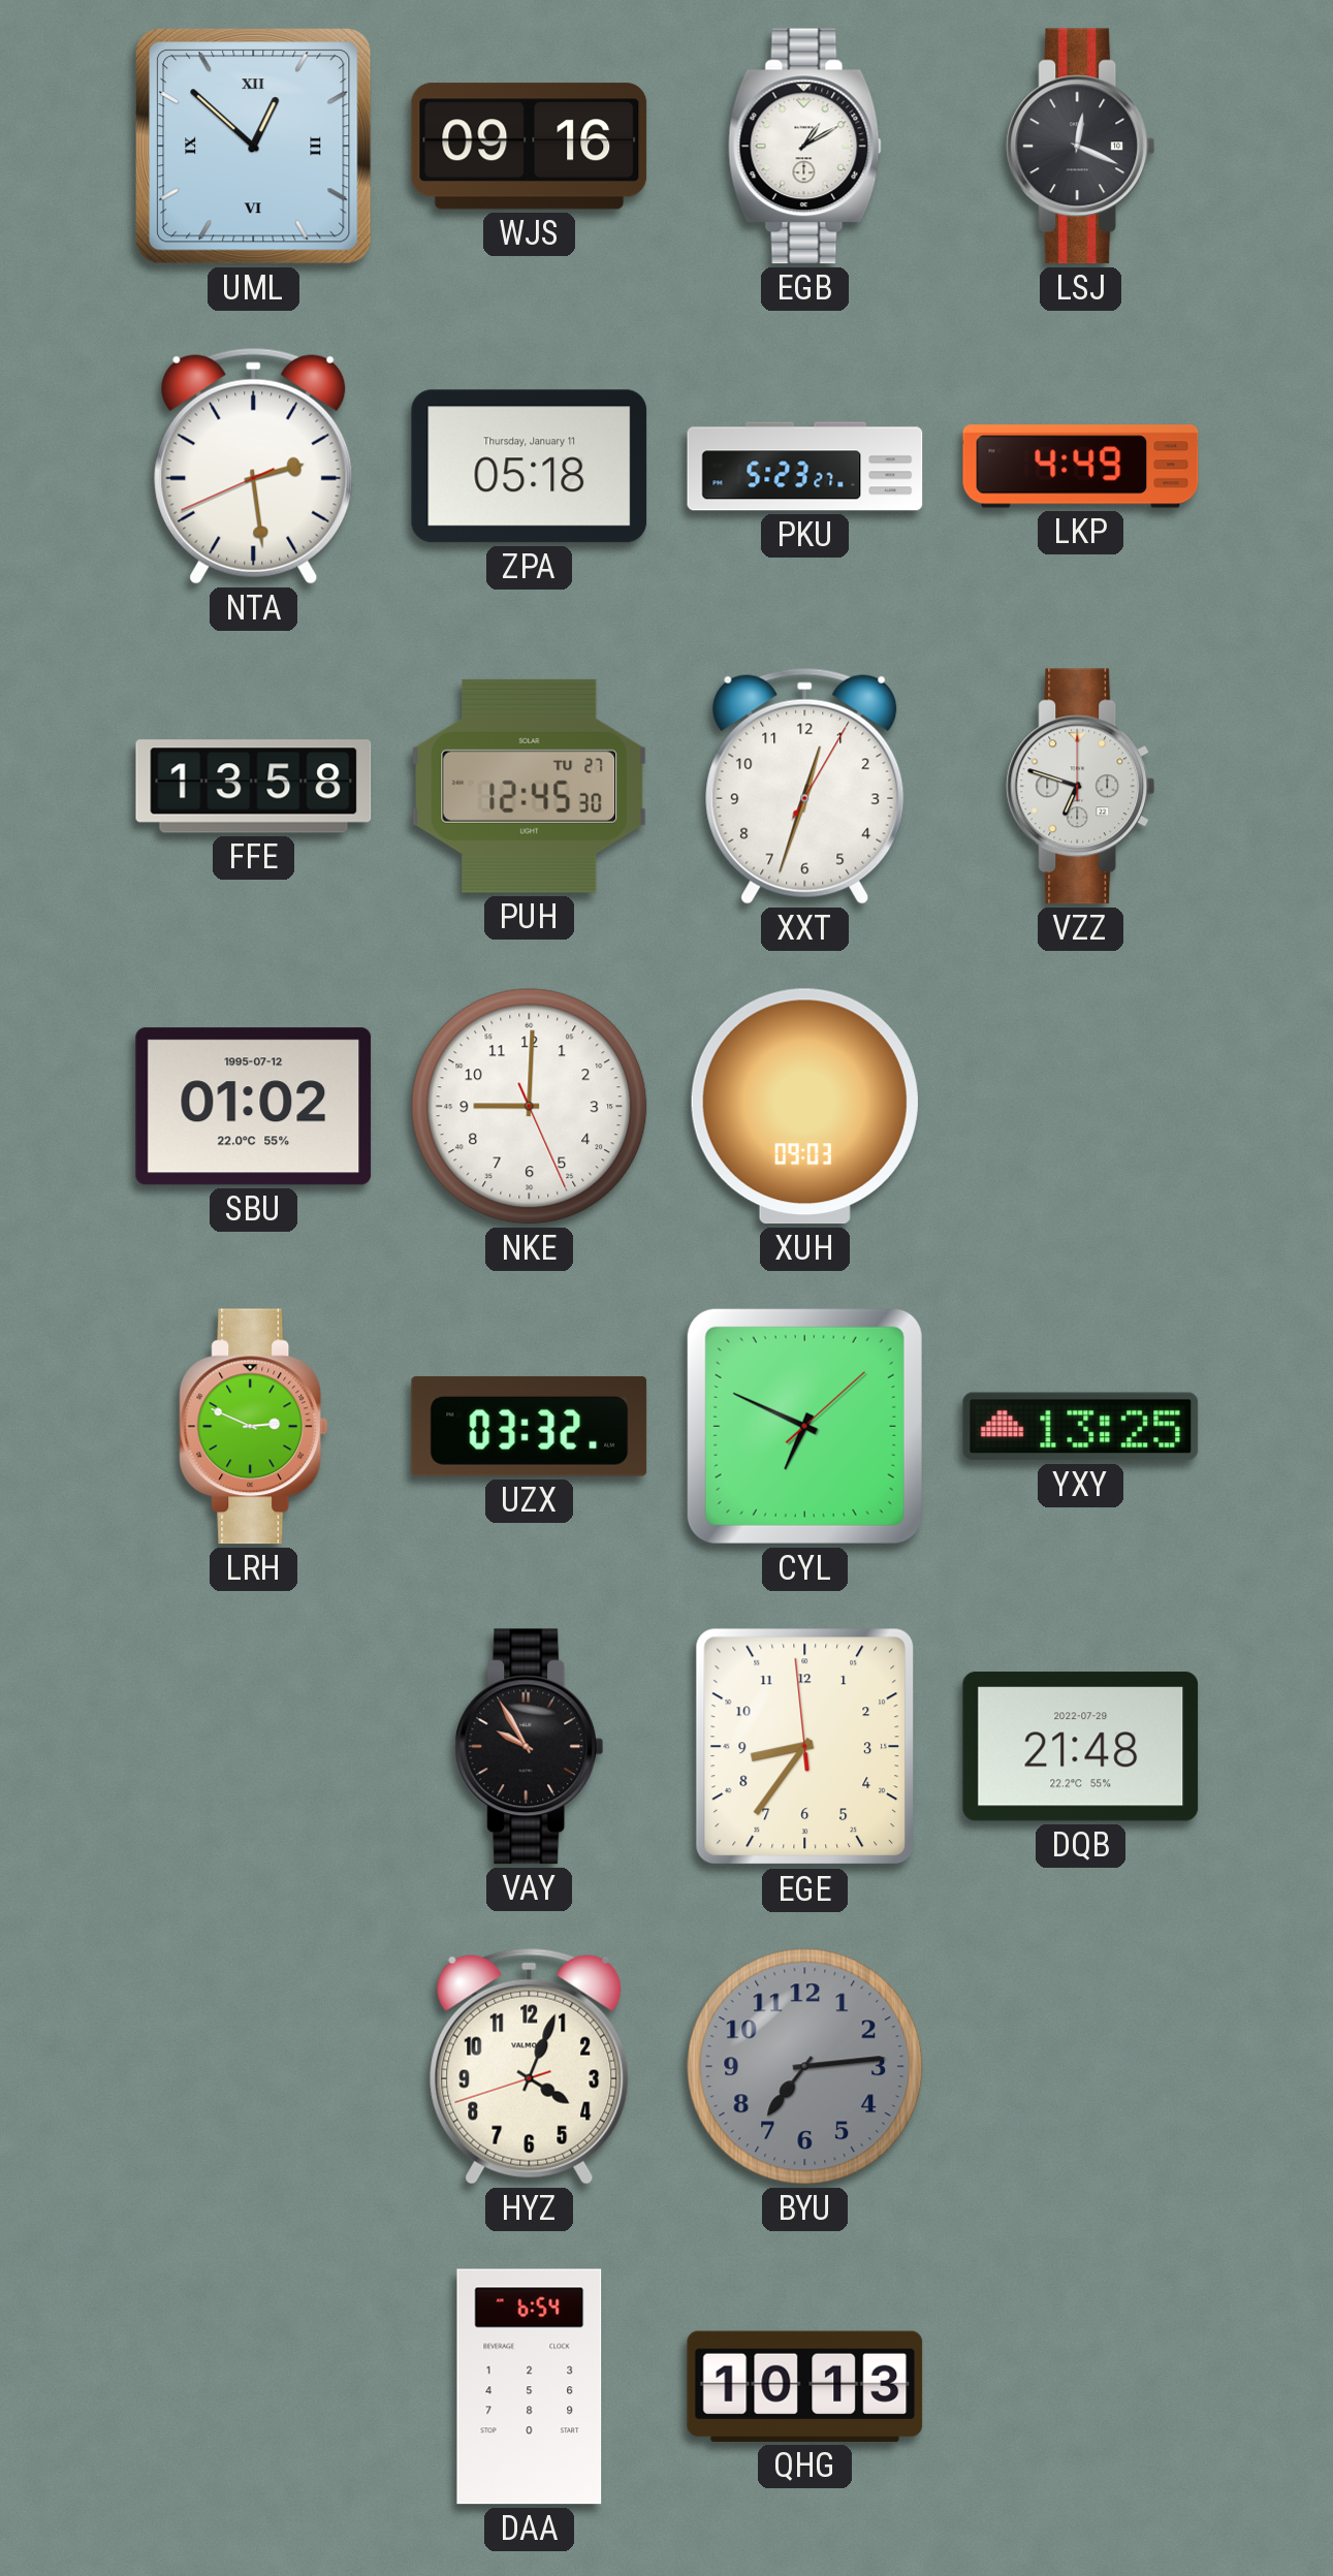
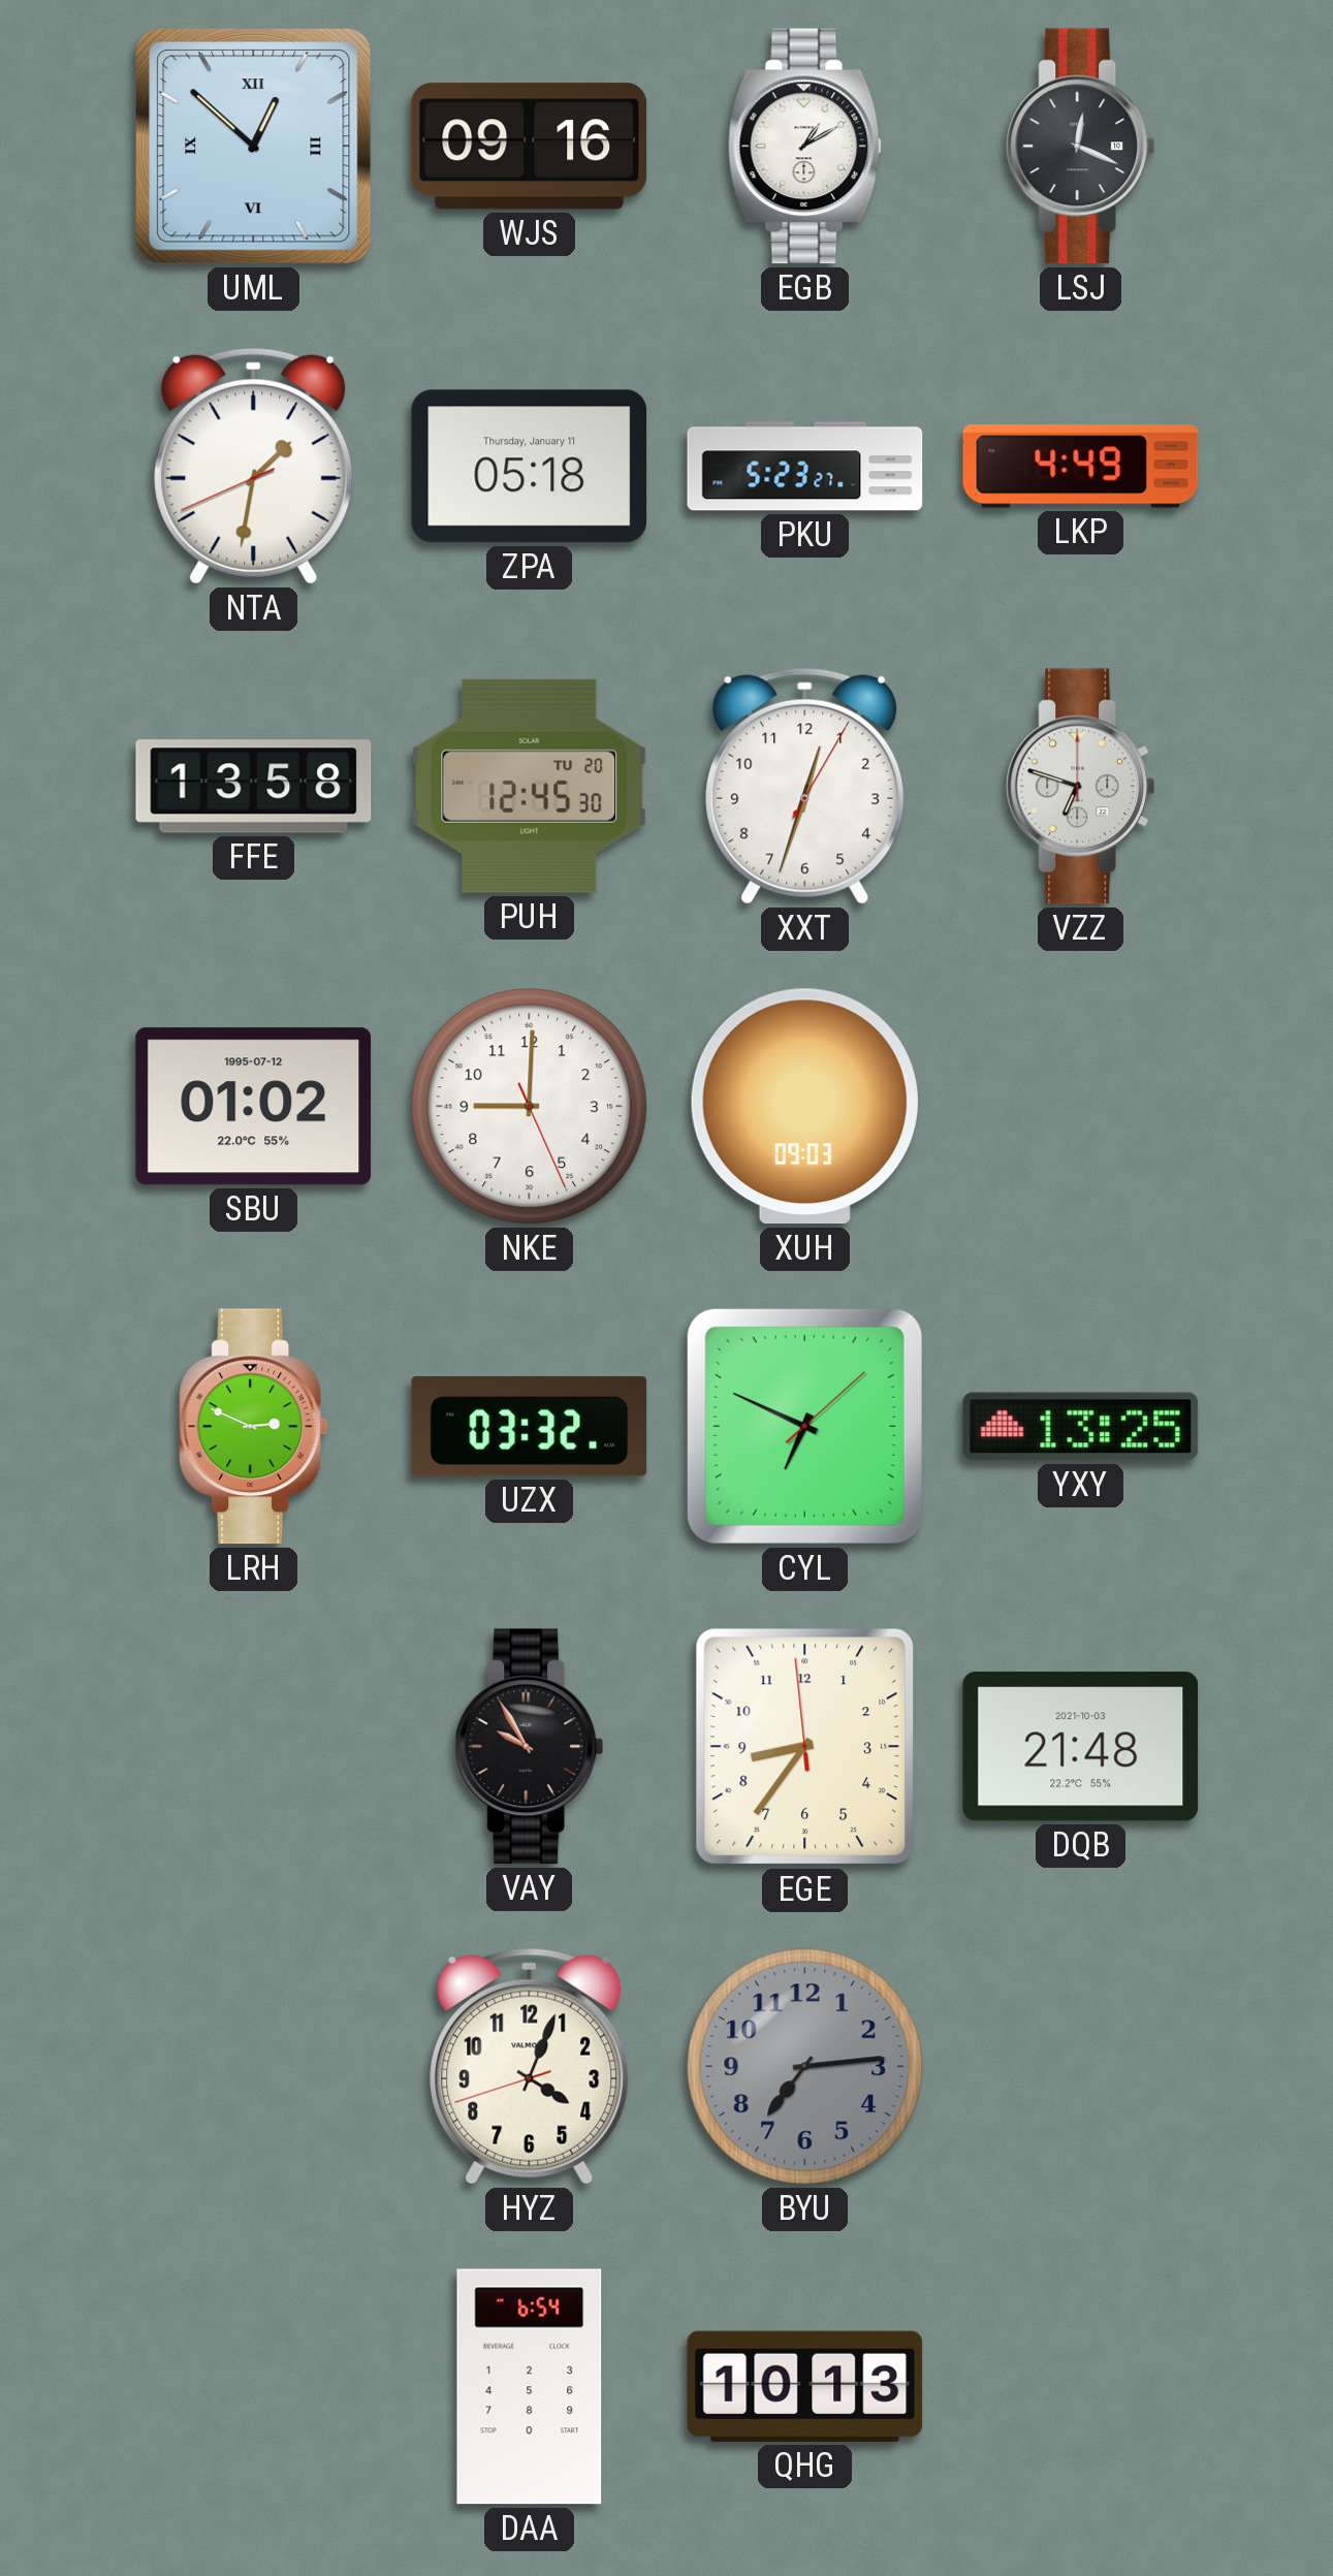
NTA: 2:28 -> 1:31
PUH date: TU 27 -> TU 20
DQB date: 2022-07-29 -> 2021-10-03
